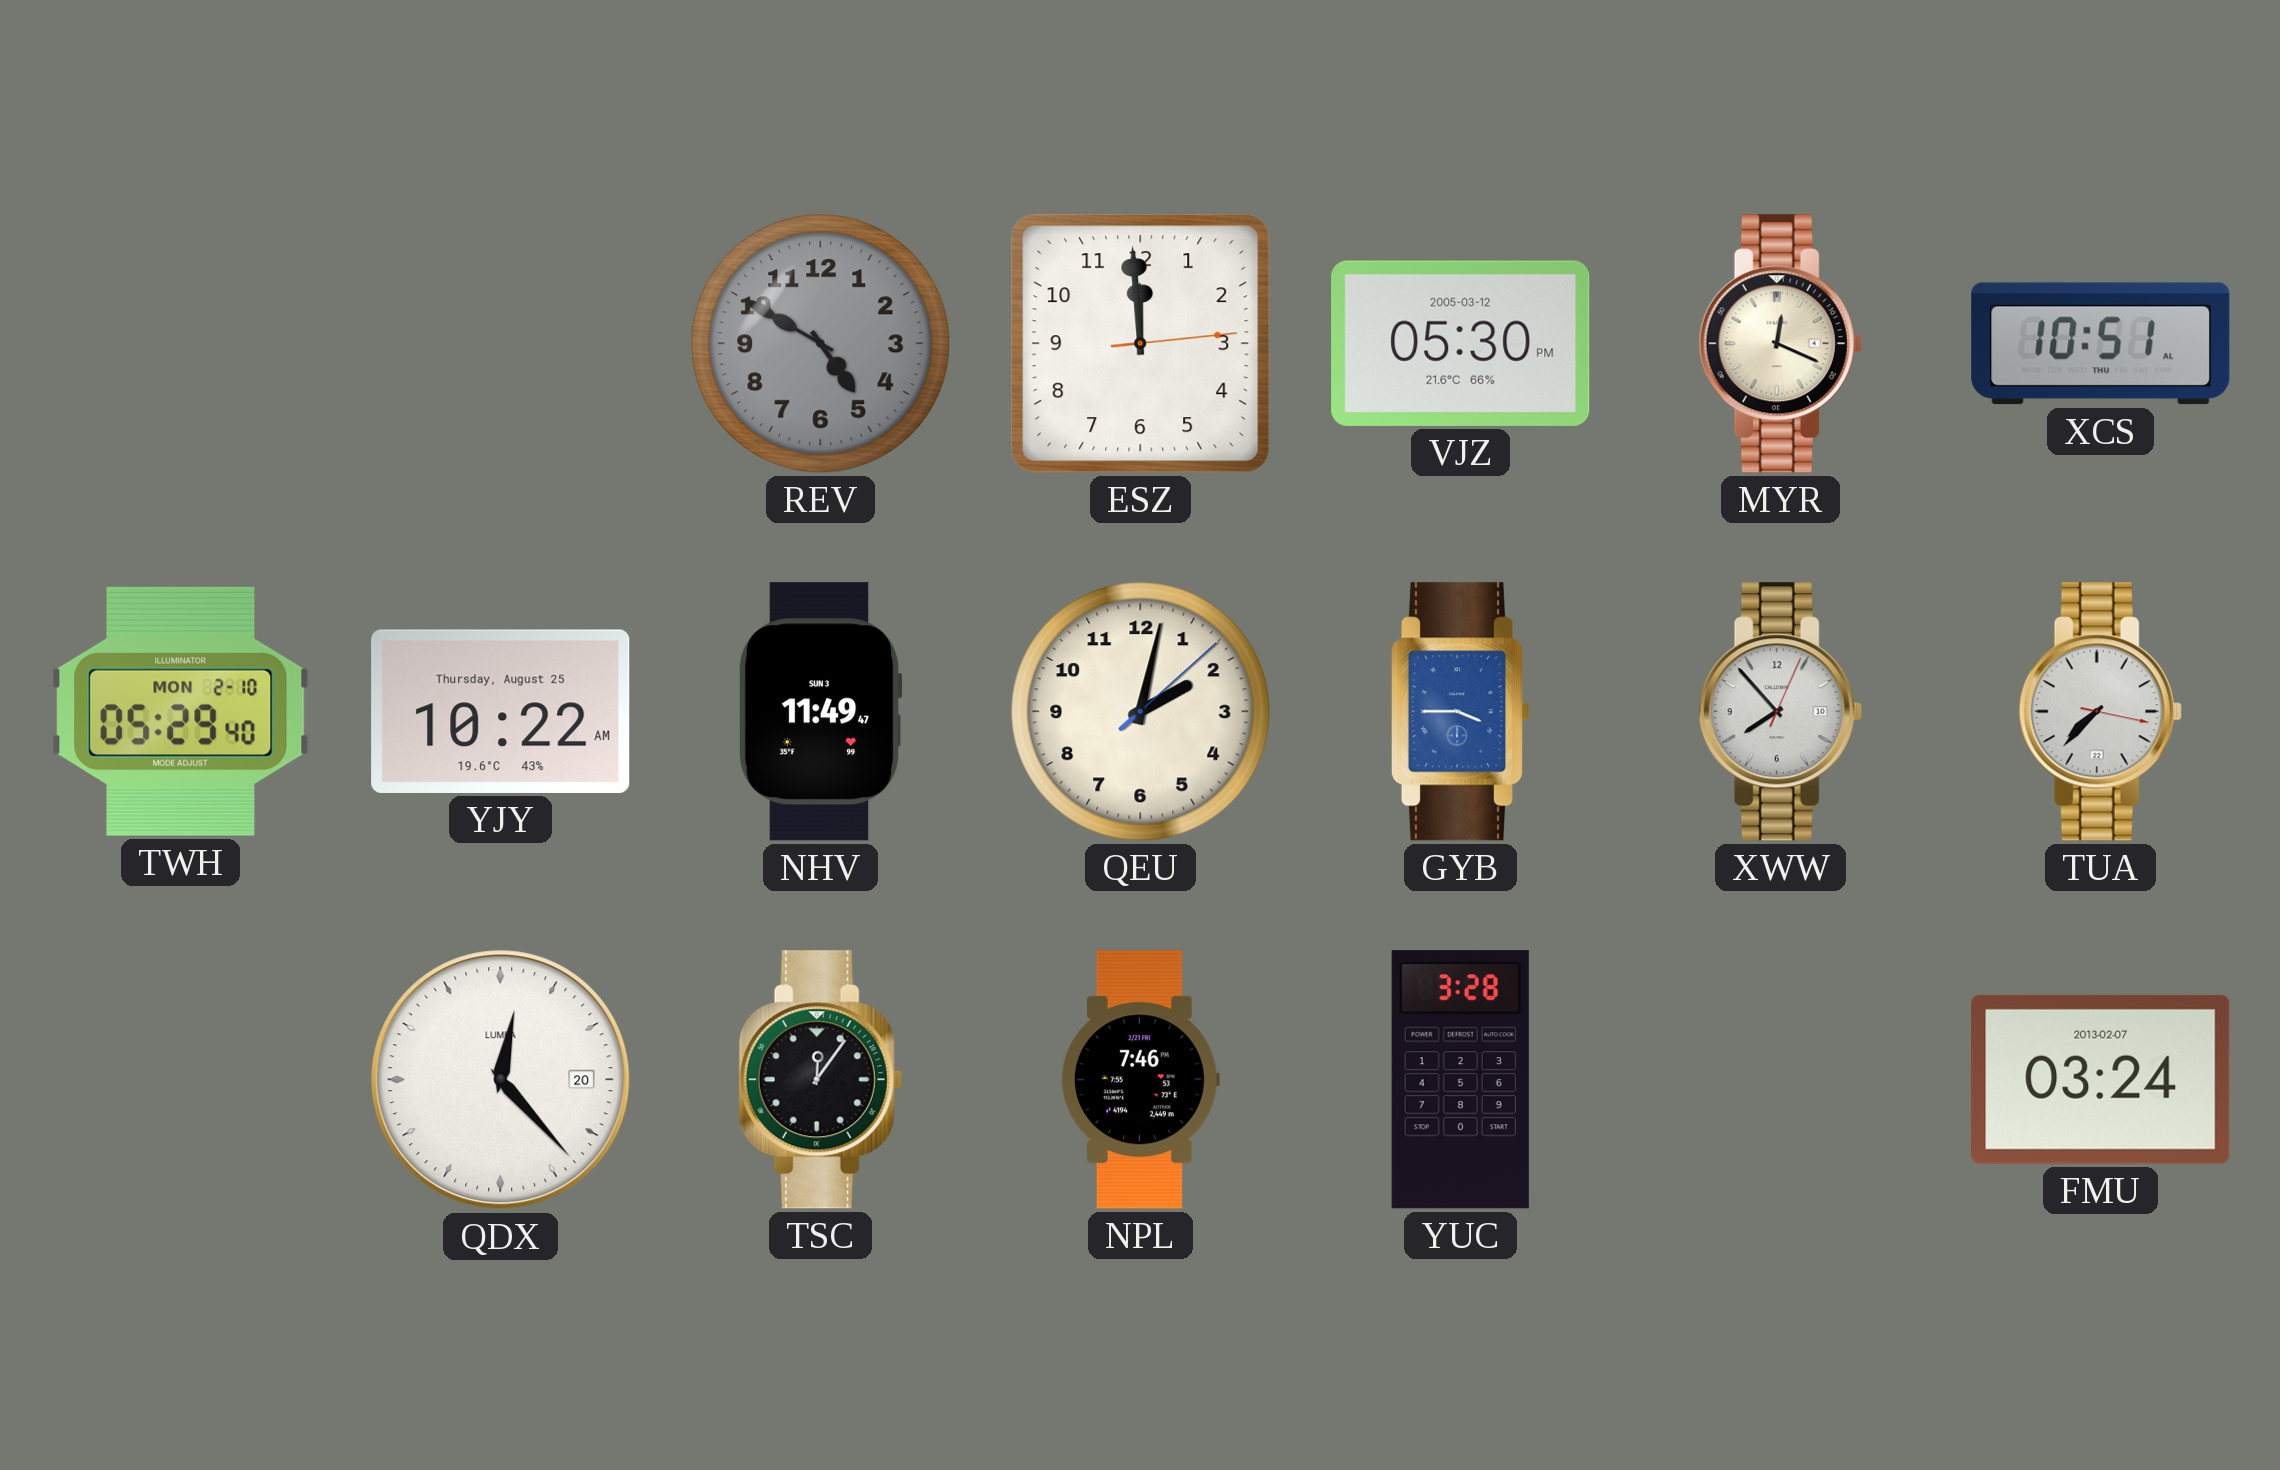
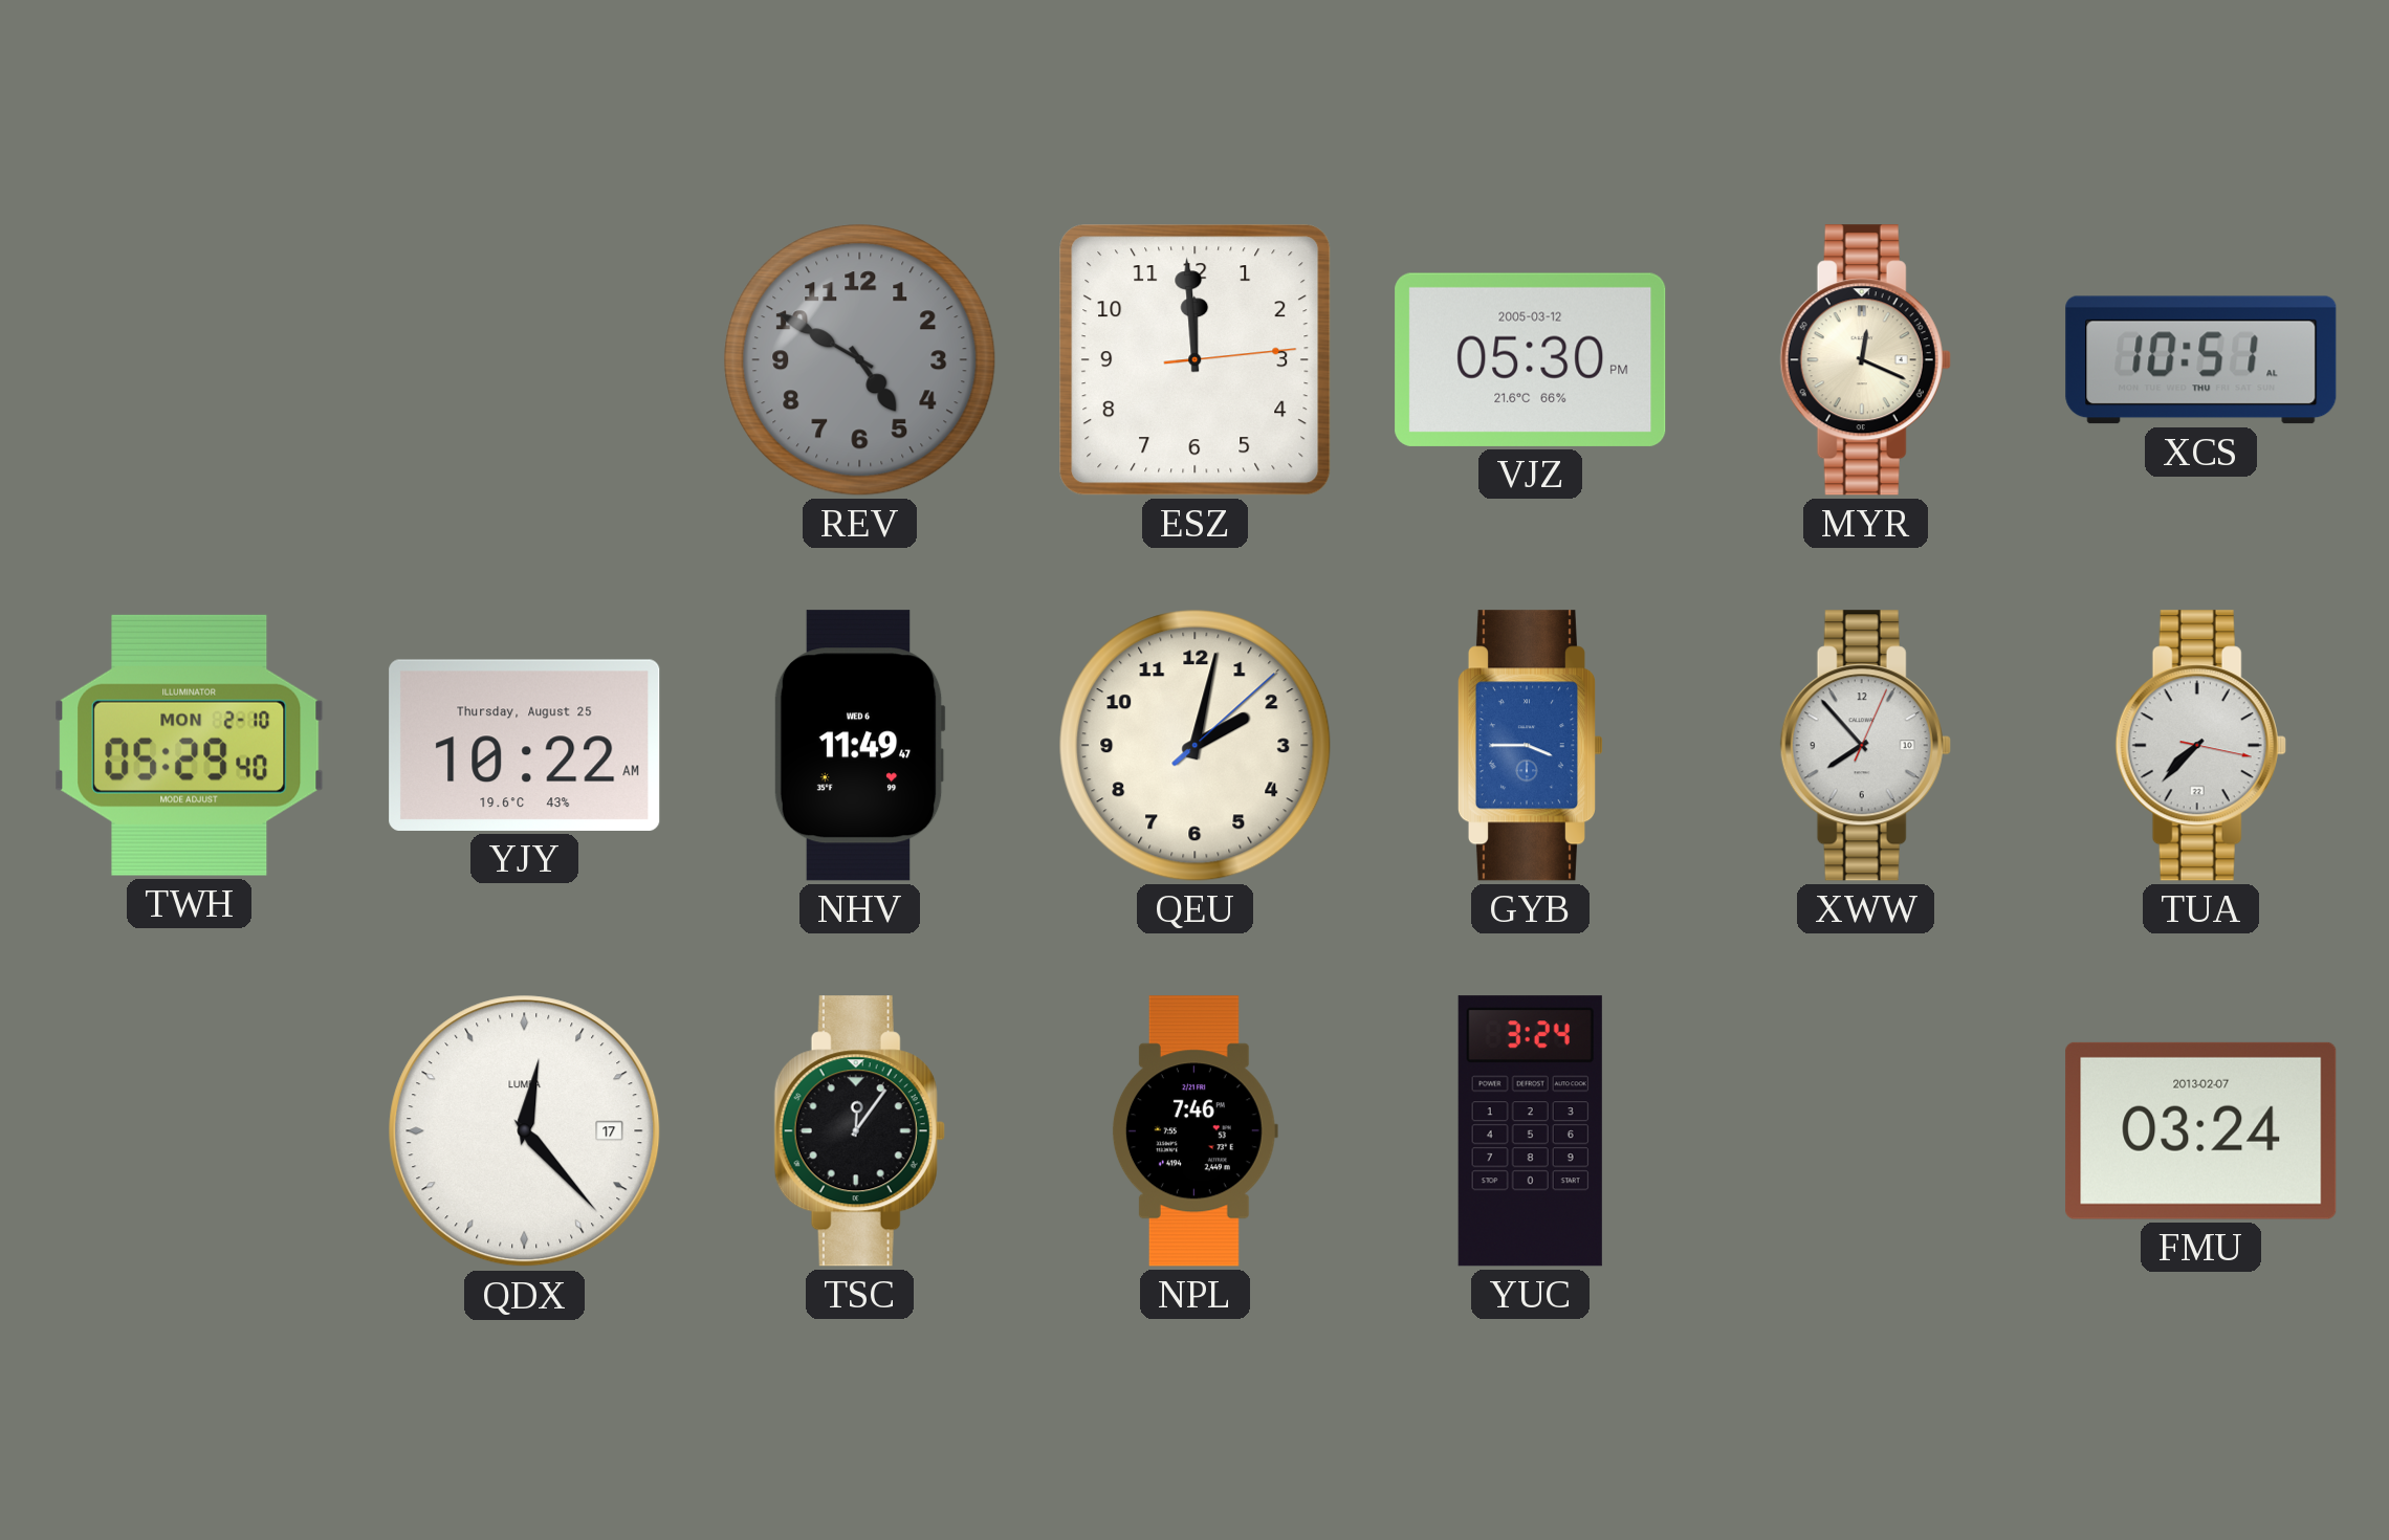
NHV date: SUN 3 -> WED 6
QDX date: 20 -> 17
YUC: 3:28 -> 3:24
